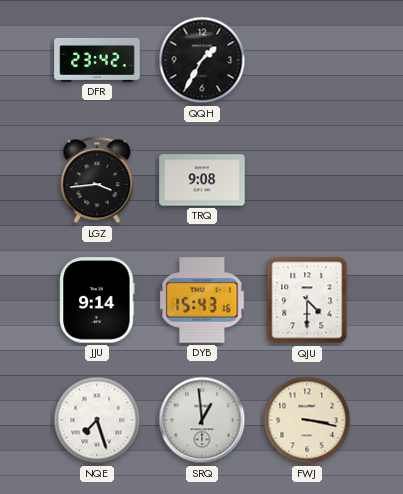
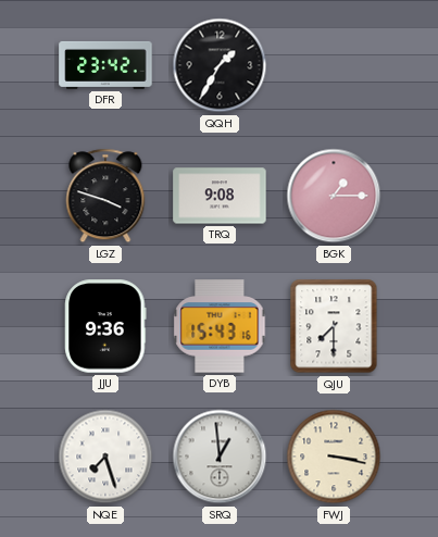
LGZ: 3:44 -> 3:48
BGK: none -> 1:15
JJU: 9:14 -> 9:36
QJU: 4:30 -> 7:30
